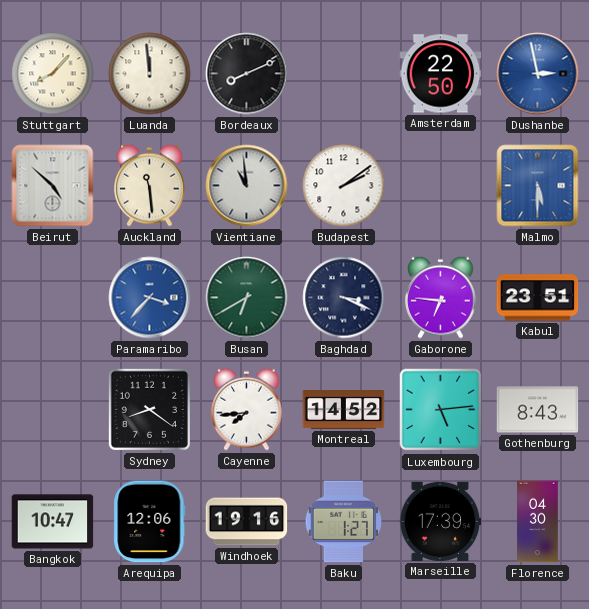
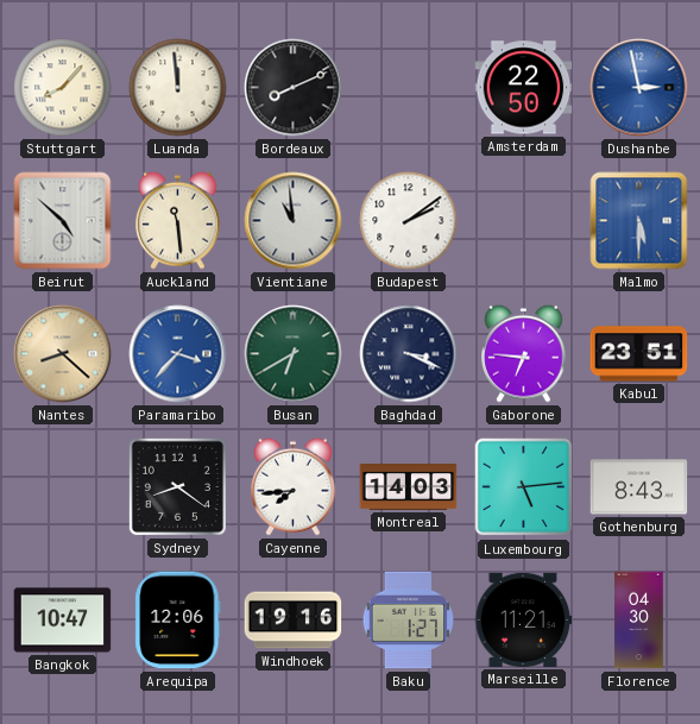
Nantes: none -> 8:22
Montreal: 14:52 -> 14:03
Marseille: 17:39 -> 11:21
